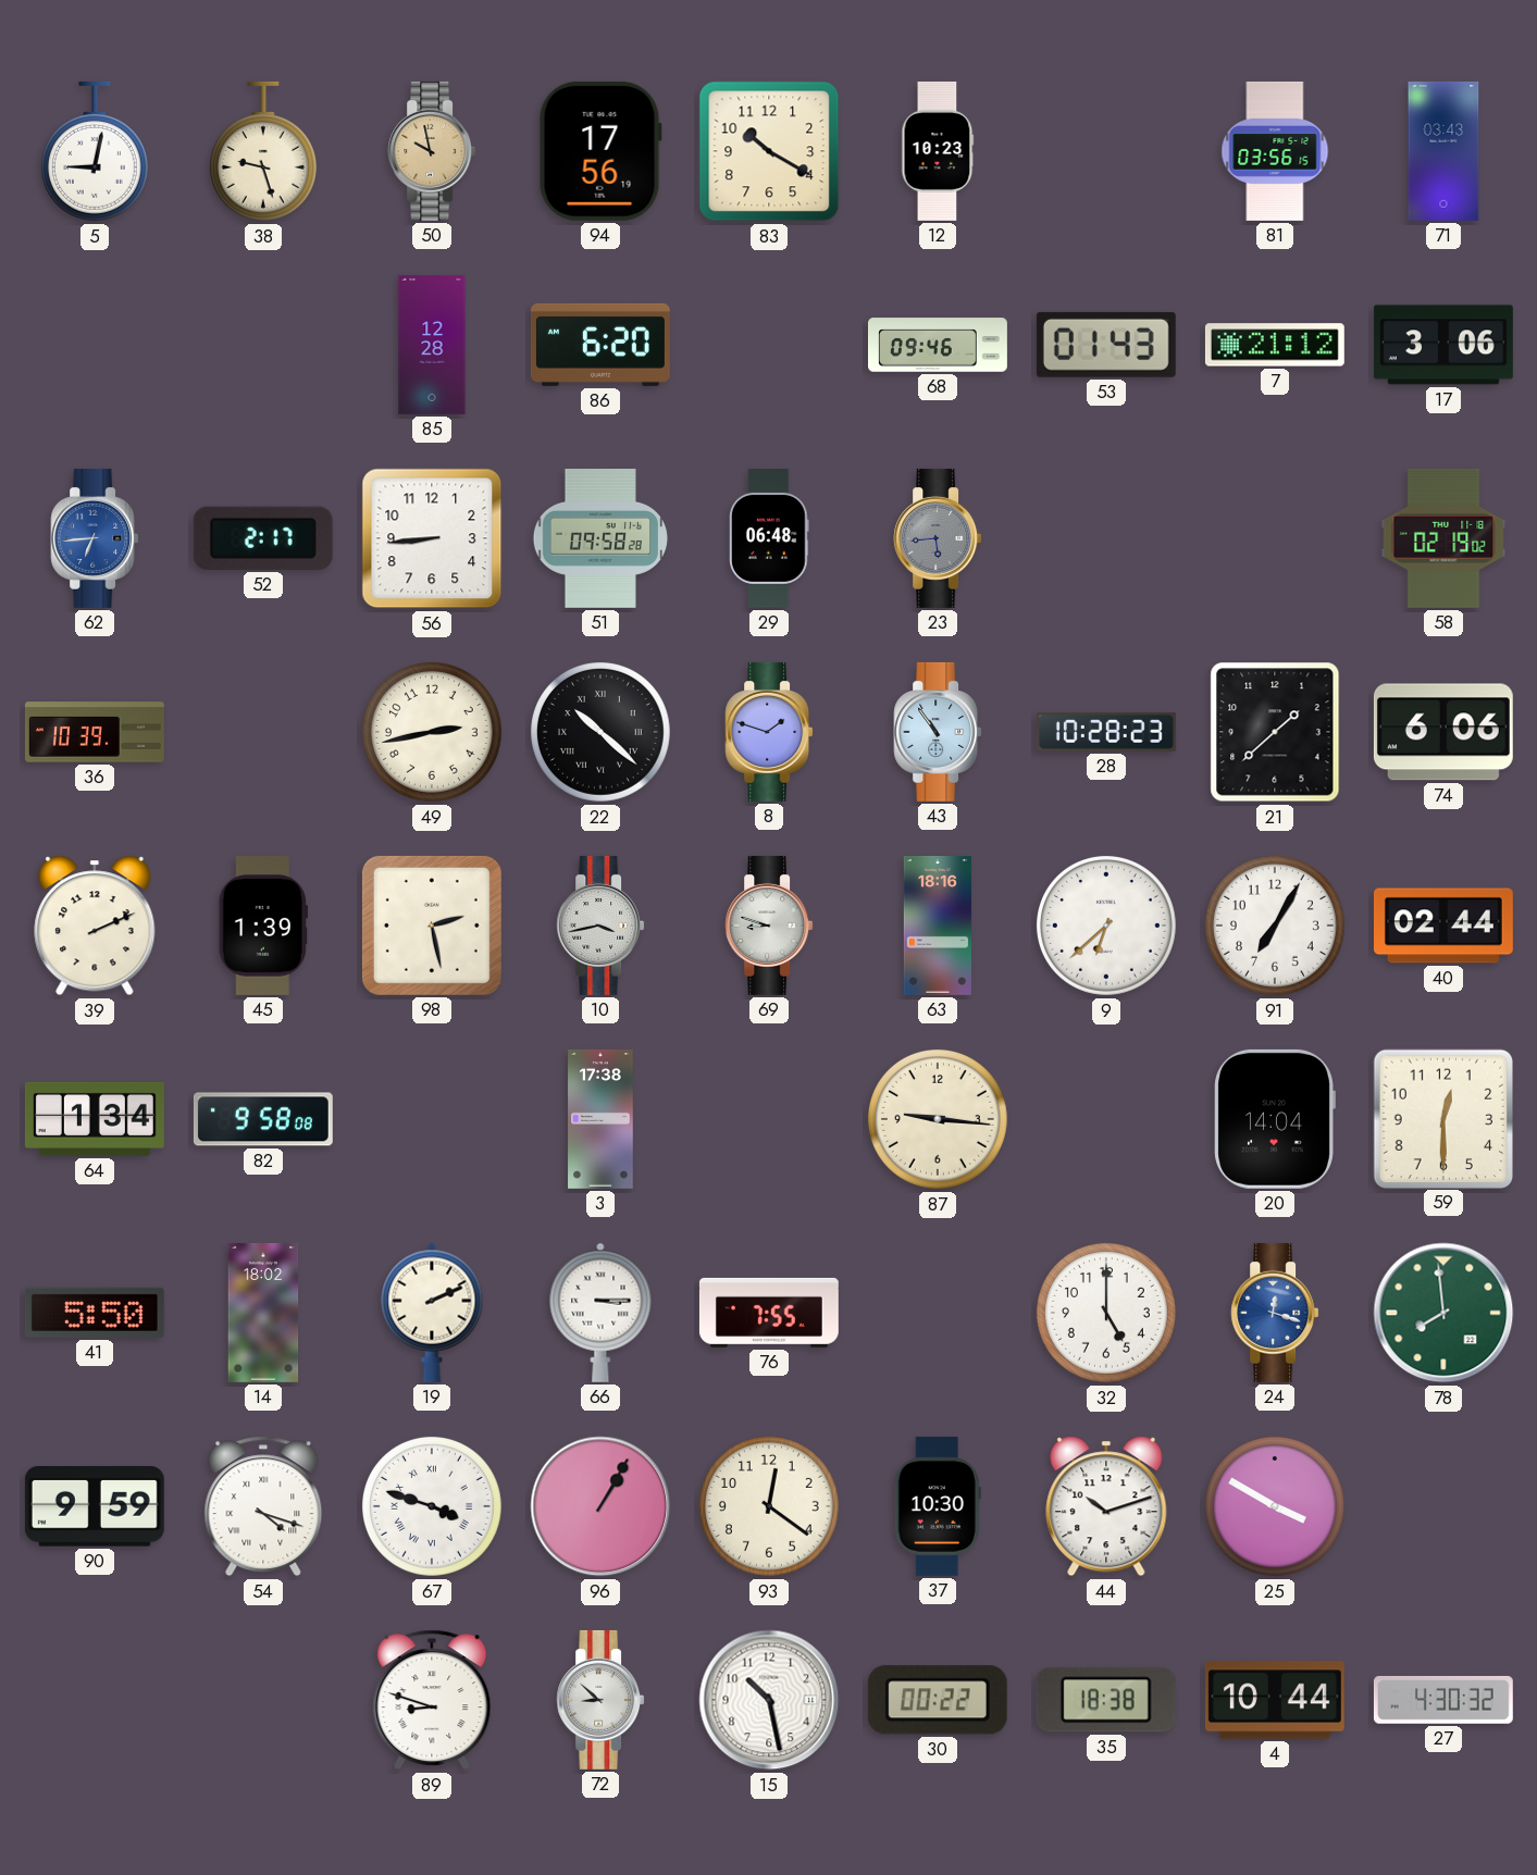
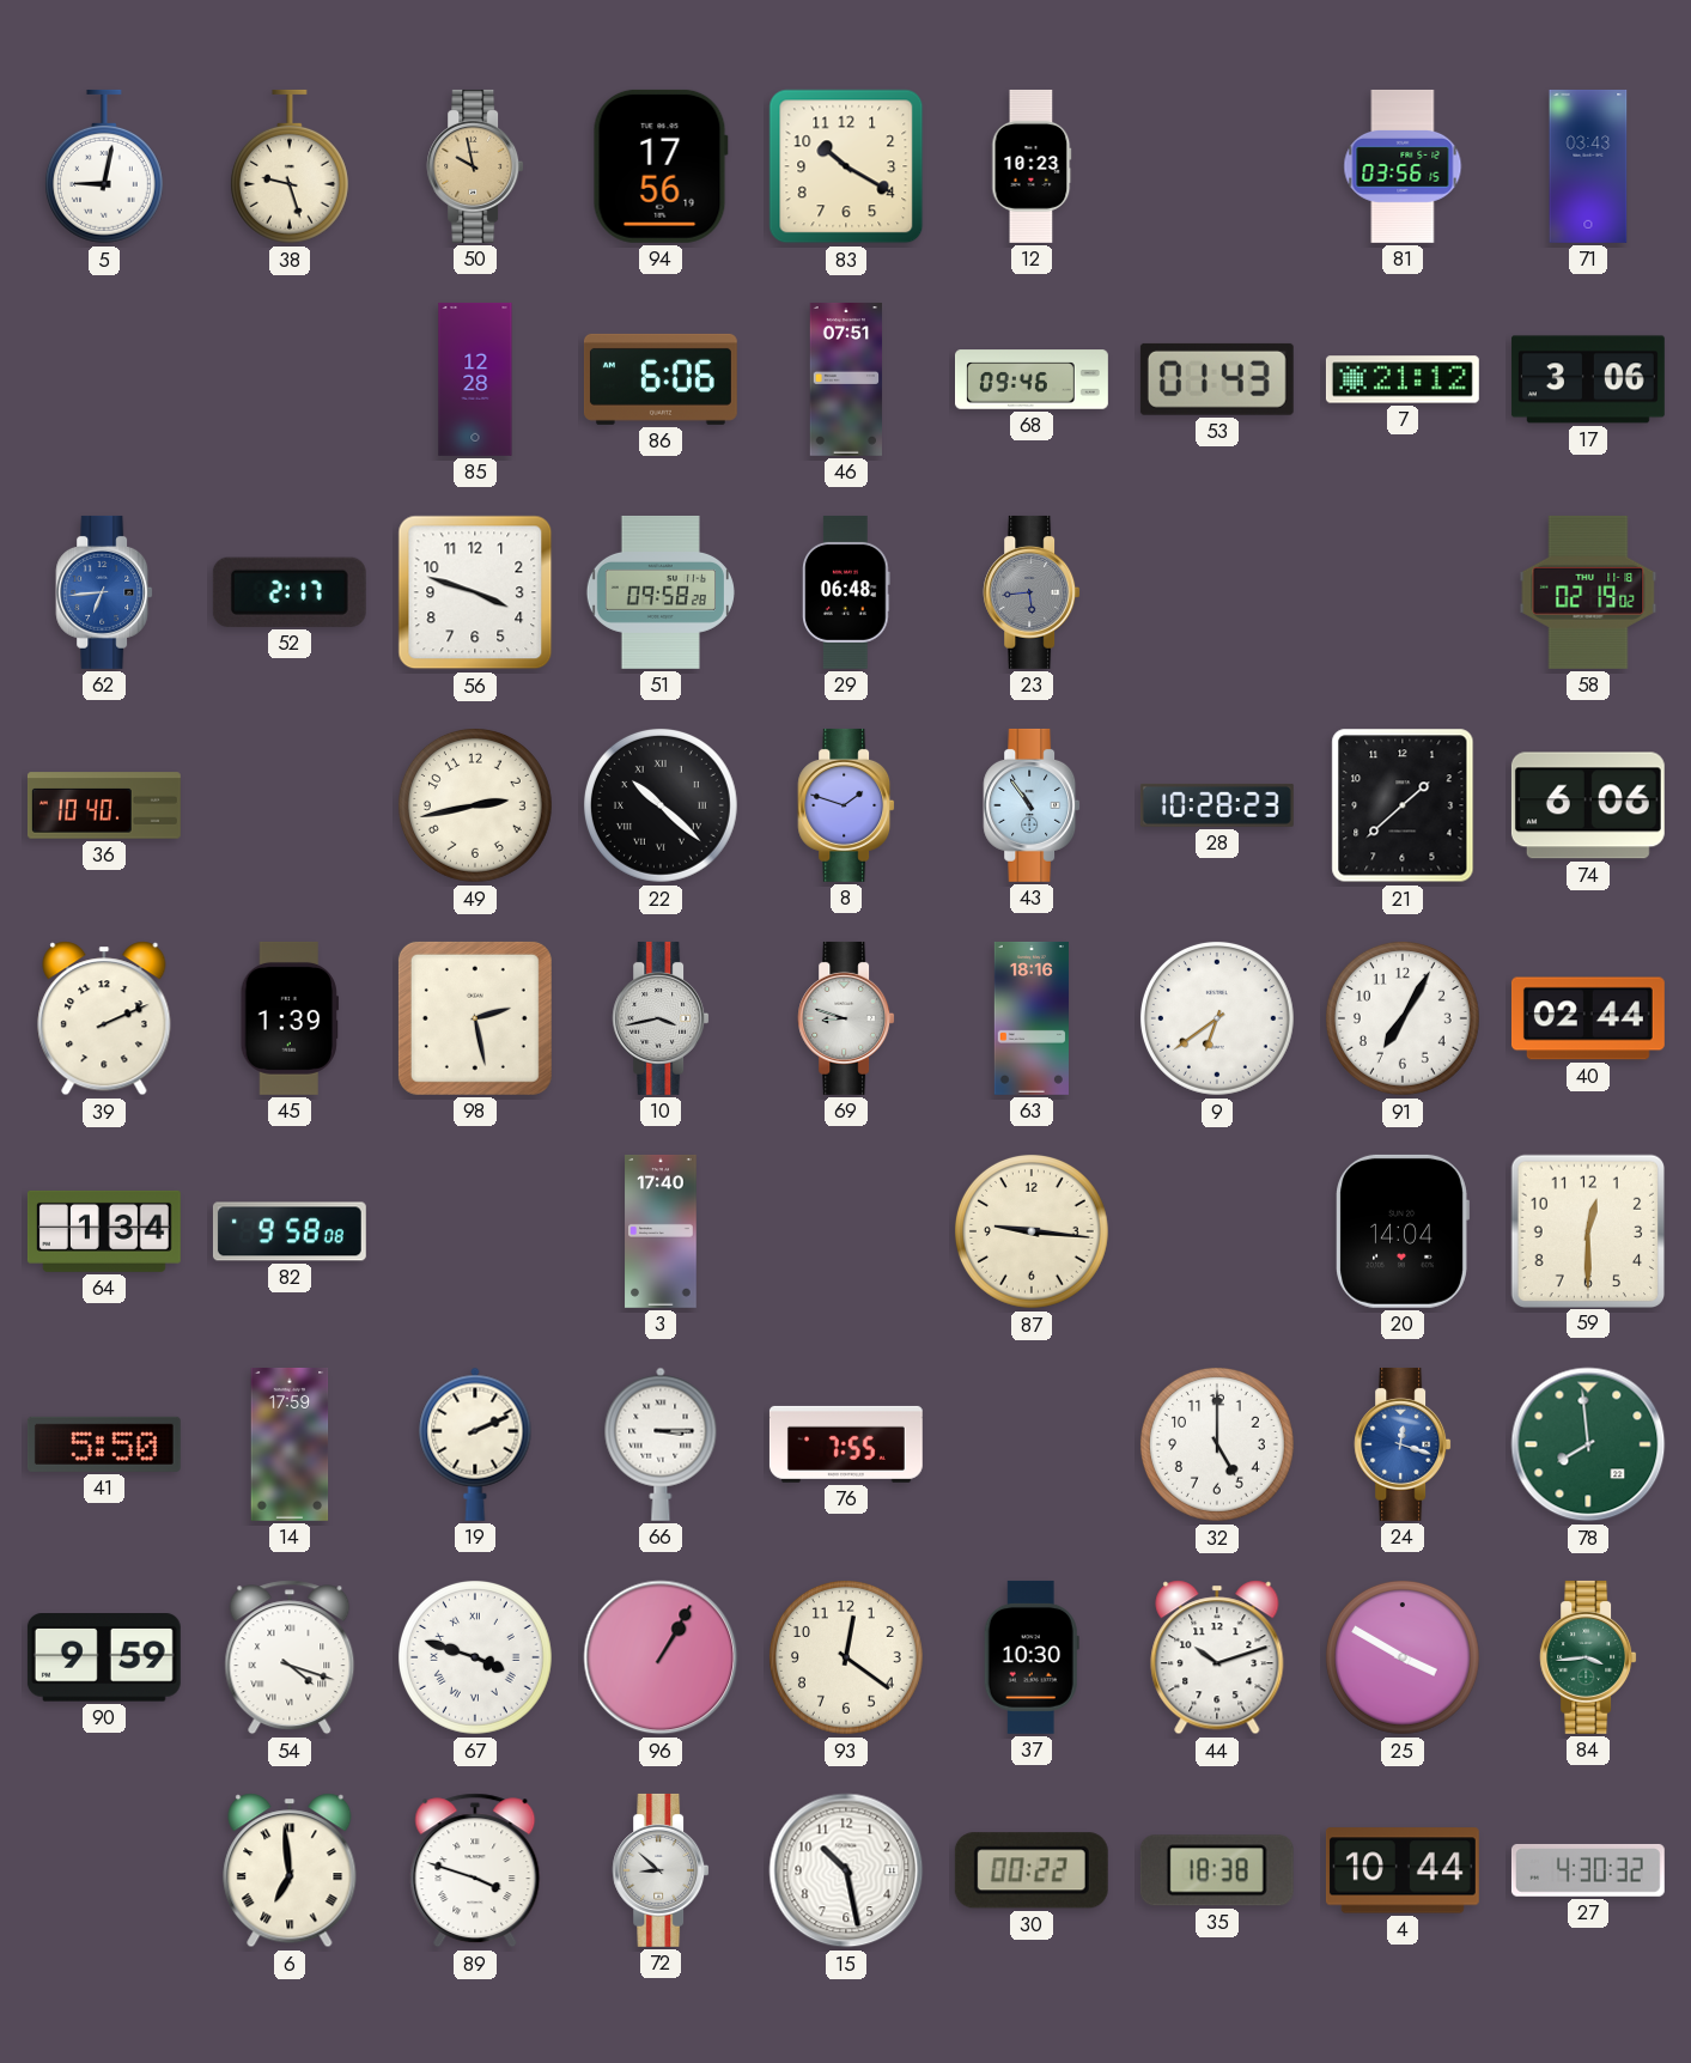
86: 6:20 -> 6:06
46: none -> 07:51
56: 8:44 -> 3:48
36: 10:39 -> 10:40
9: 6:38 -> 6:39
3: 17:38 -> 17:40
14: 18:02 -> 17:59
84: none -> 3:44
6: none -> 6:59
89: 8:48 -> 3:48
